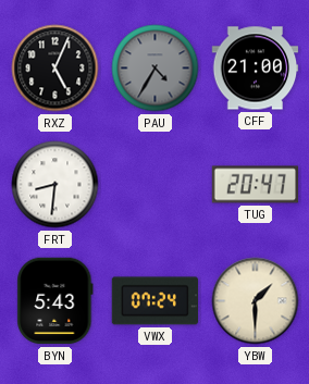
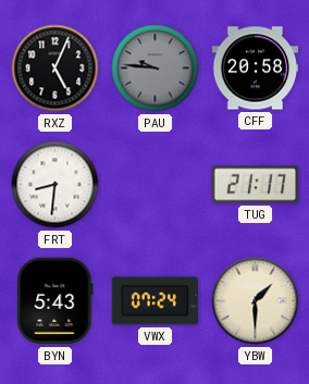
PAU: 4:35 -> 9:46
CFF: 21:00 -> 20:58
TUG: 20:47 -> 21:17
